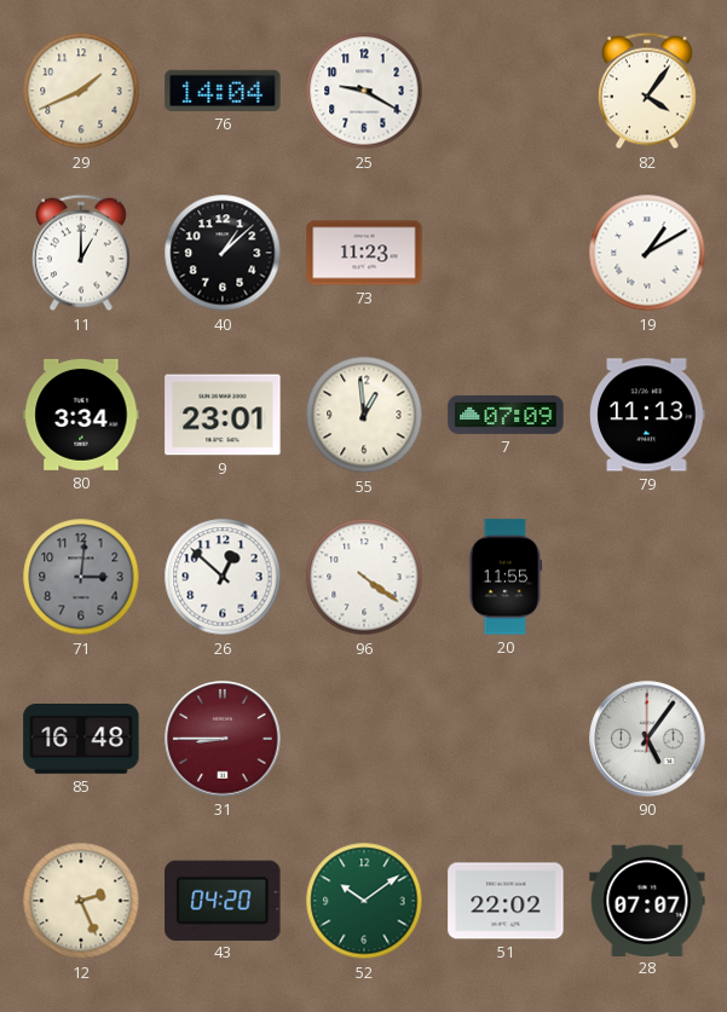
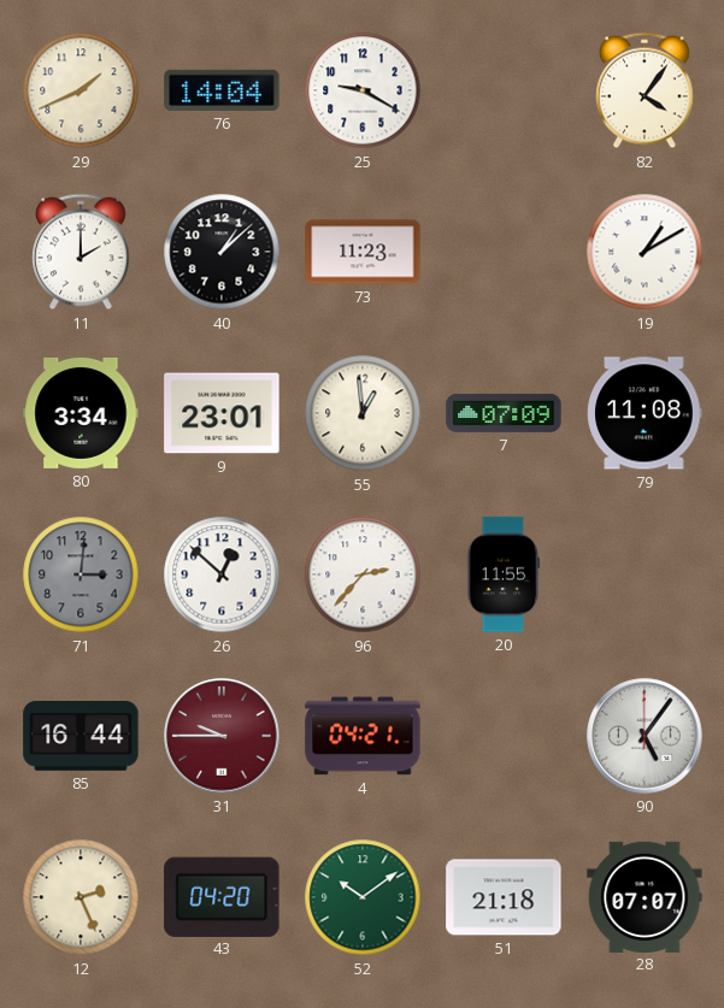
11: 1:00 -> 2:00
79: 11:13 -> 11:08
96: 4:21 -> 2:37
85: 16:48 -> 16:44
31: 8:45 -> 9:45
4: none -> 04:21
51: 22:02 -> 21:18
